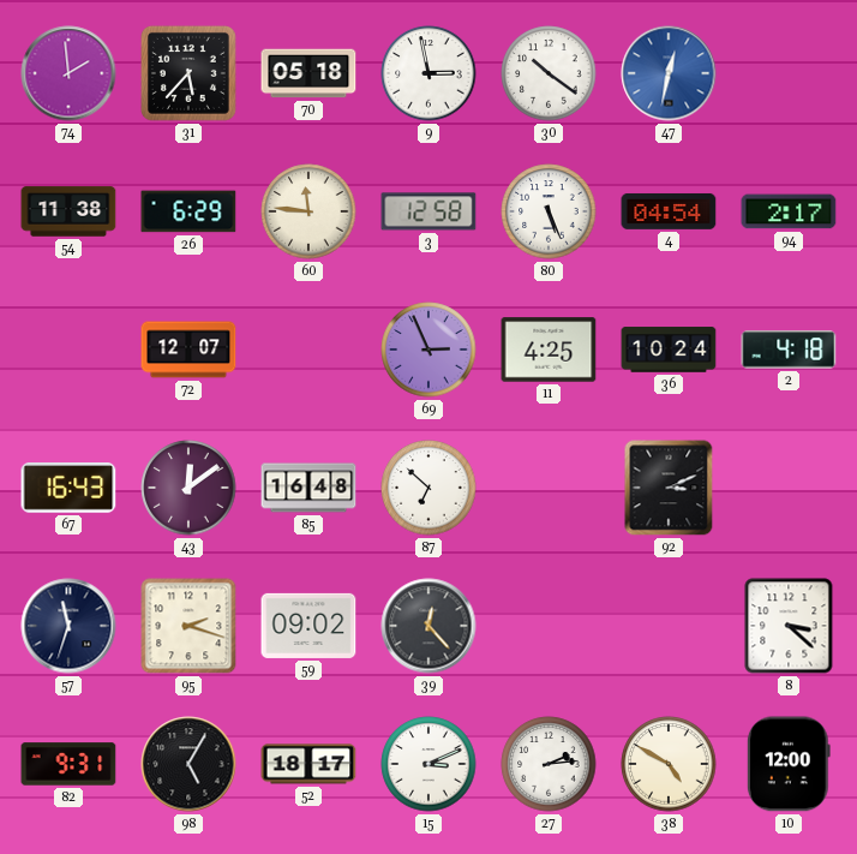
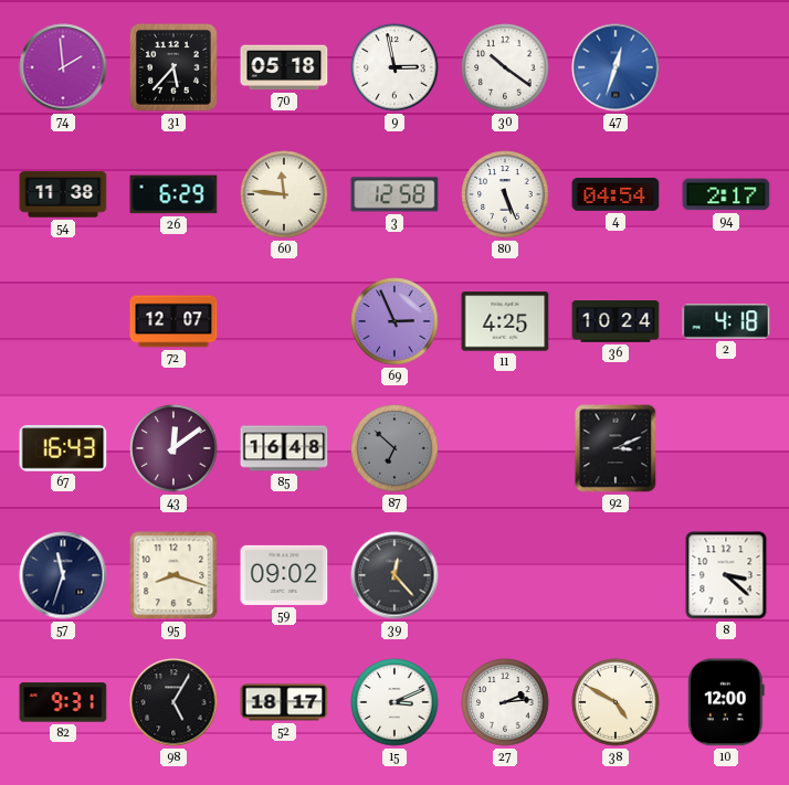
47: 12:32 -> 12:33
87 dial: white -> grey
95: 2:18 -> 8:18
